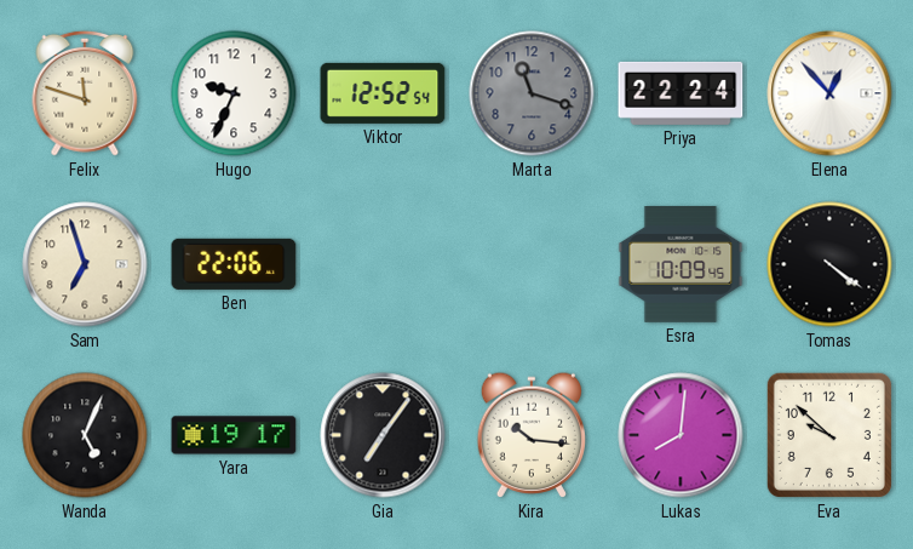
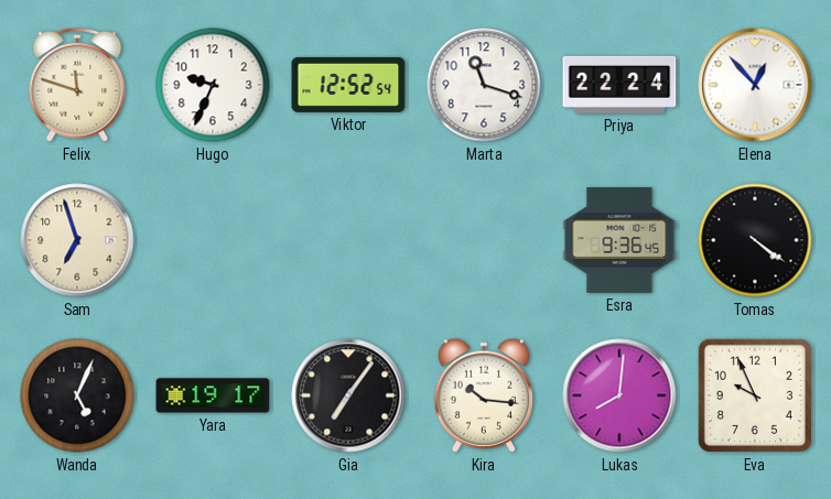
Marta dial: grey -> white
Ben: 22:06 -> none
Esra: 10:09 -> 9:36
Eva: 9:52 -> 9:56
